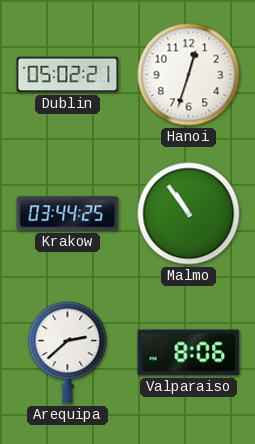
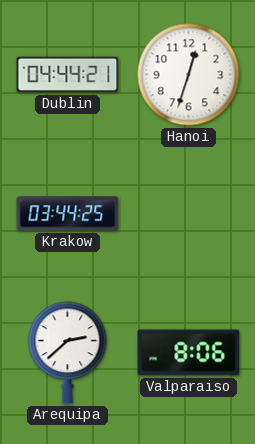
Dublin: 05:02 -> 04:44
Malmo: 10:54 -> none
